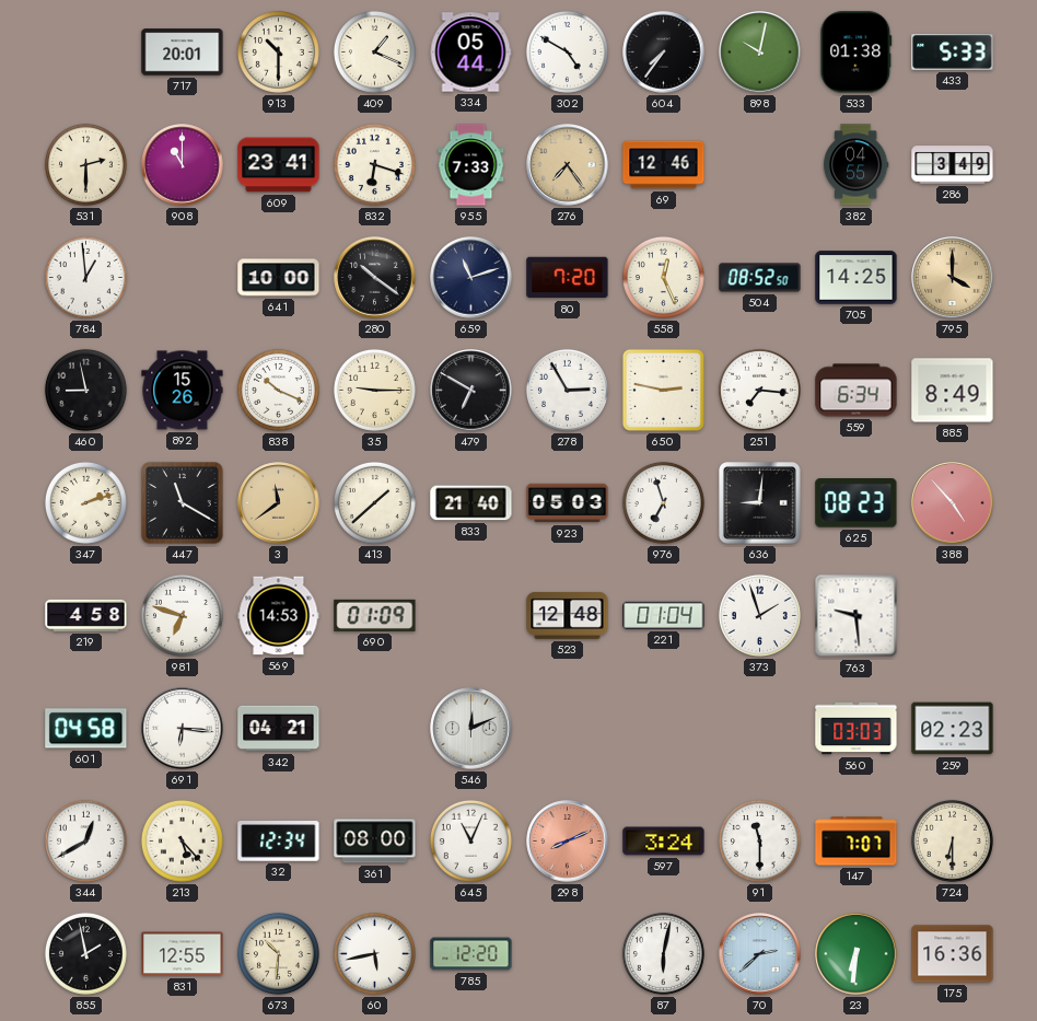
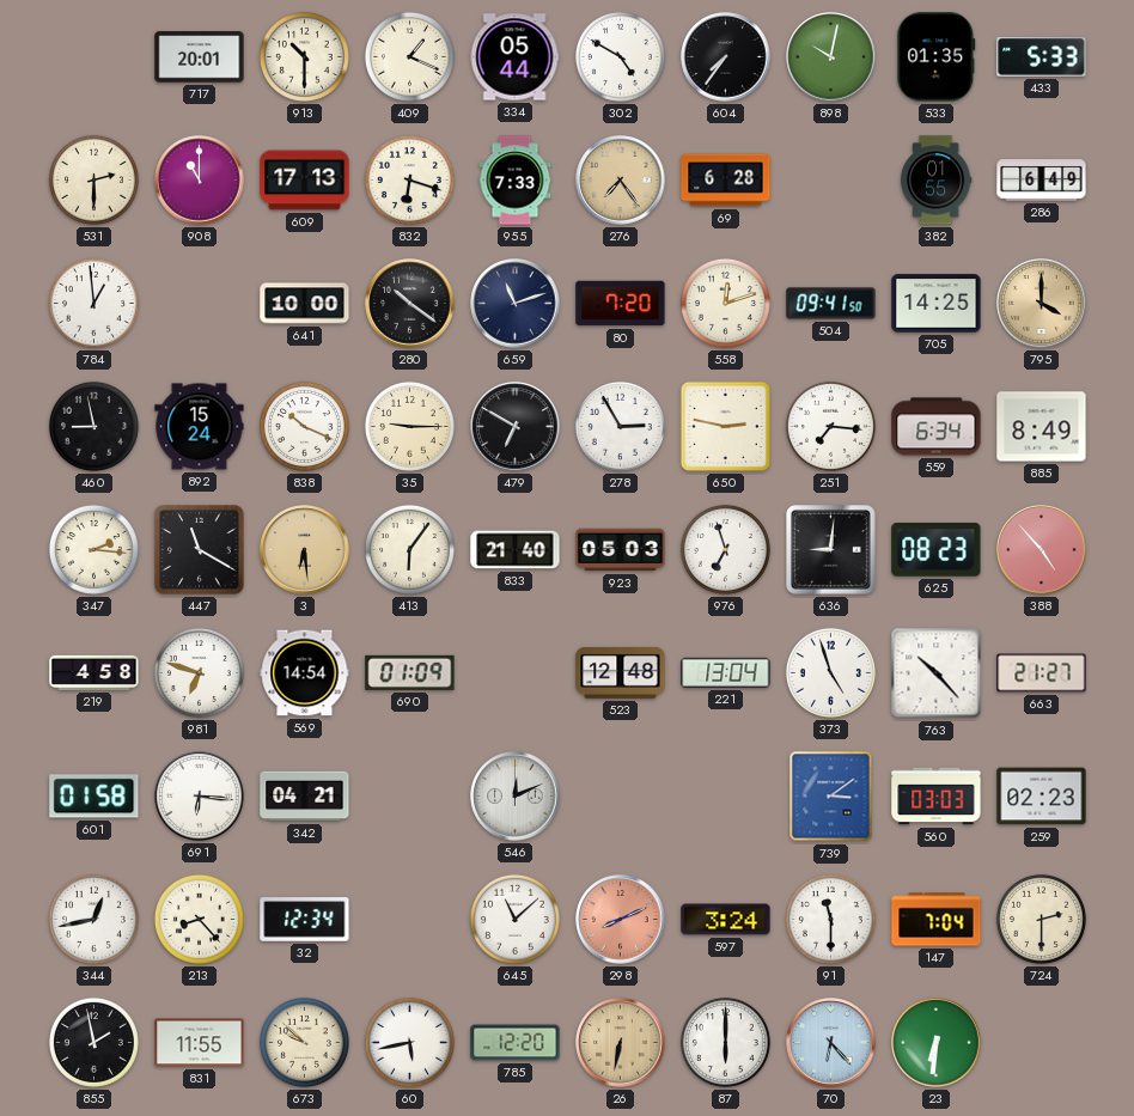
533: 01:38 -> 01:35
609: 23:41 -> 17:13
69: 12:46 -> 6:28
382: 04:55 -> 01:55
286: 3:49 -> 6:49
558: 12:26 -> 12:12
504: 08:52 -> 09:41
892: 15:26 -> 15:24
347: 2:12 -> 2:16
3: 11:39 -> 6:29
413: 1:38 -> 6:06
569: 14:53 -> 14:54
221: 01:04 -> 13:04
373: 1:57 -> 4:57
763: 9:29 -> 10:23
663: none -> 21:27
601: 04:58 -> 01:58
739: none -> 3:09
344: 12:40 -> 12:43
213: 5:23 -> 8:23
361: 08:00 -> none
645: 11:04 -> 11:08
147: 7:07 -> 7:04
724: 6:30 -> 2:30
831: 12:55 -> 11:55
673: 10:31 -> 9:52
26: none -> 6:32
87: 6:02 -> 6:00
70: 2:38 -> 6:23
175: 16:36 -> none
